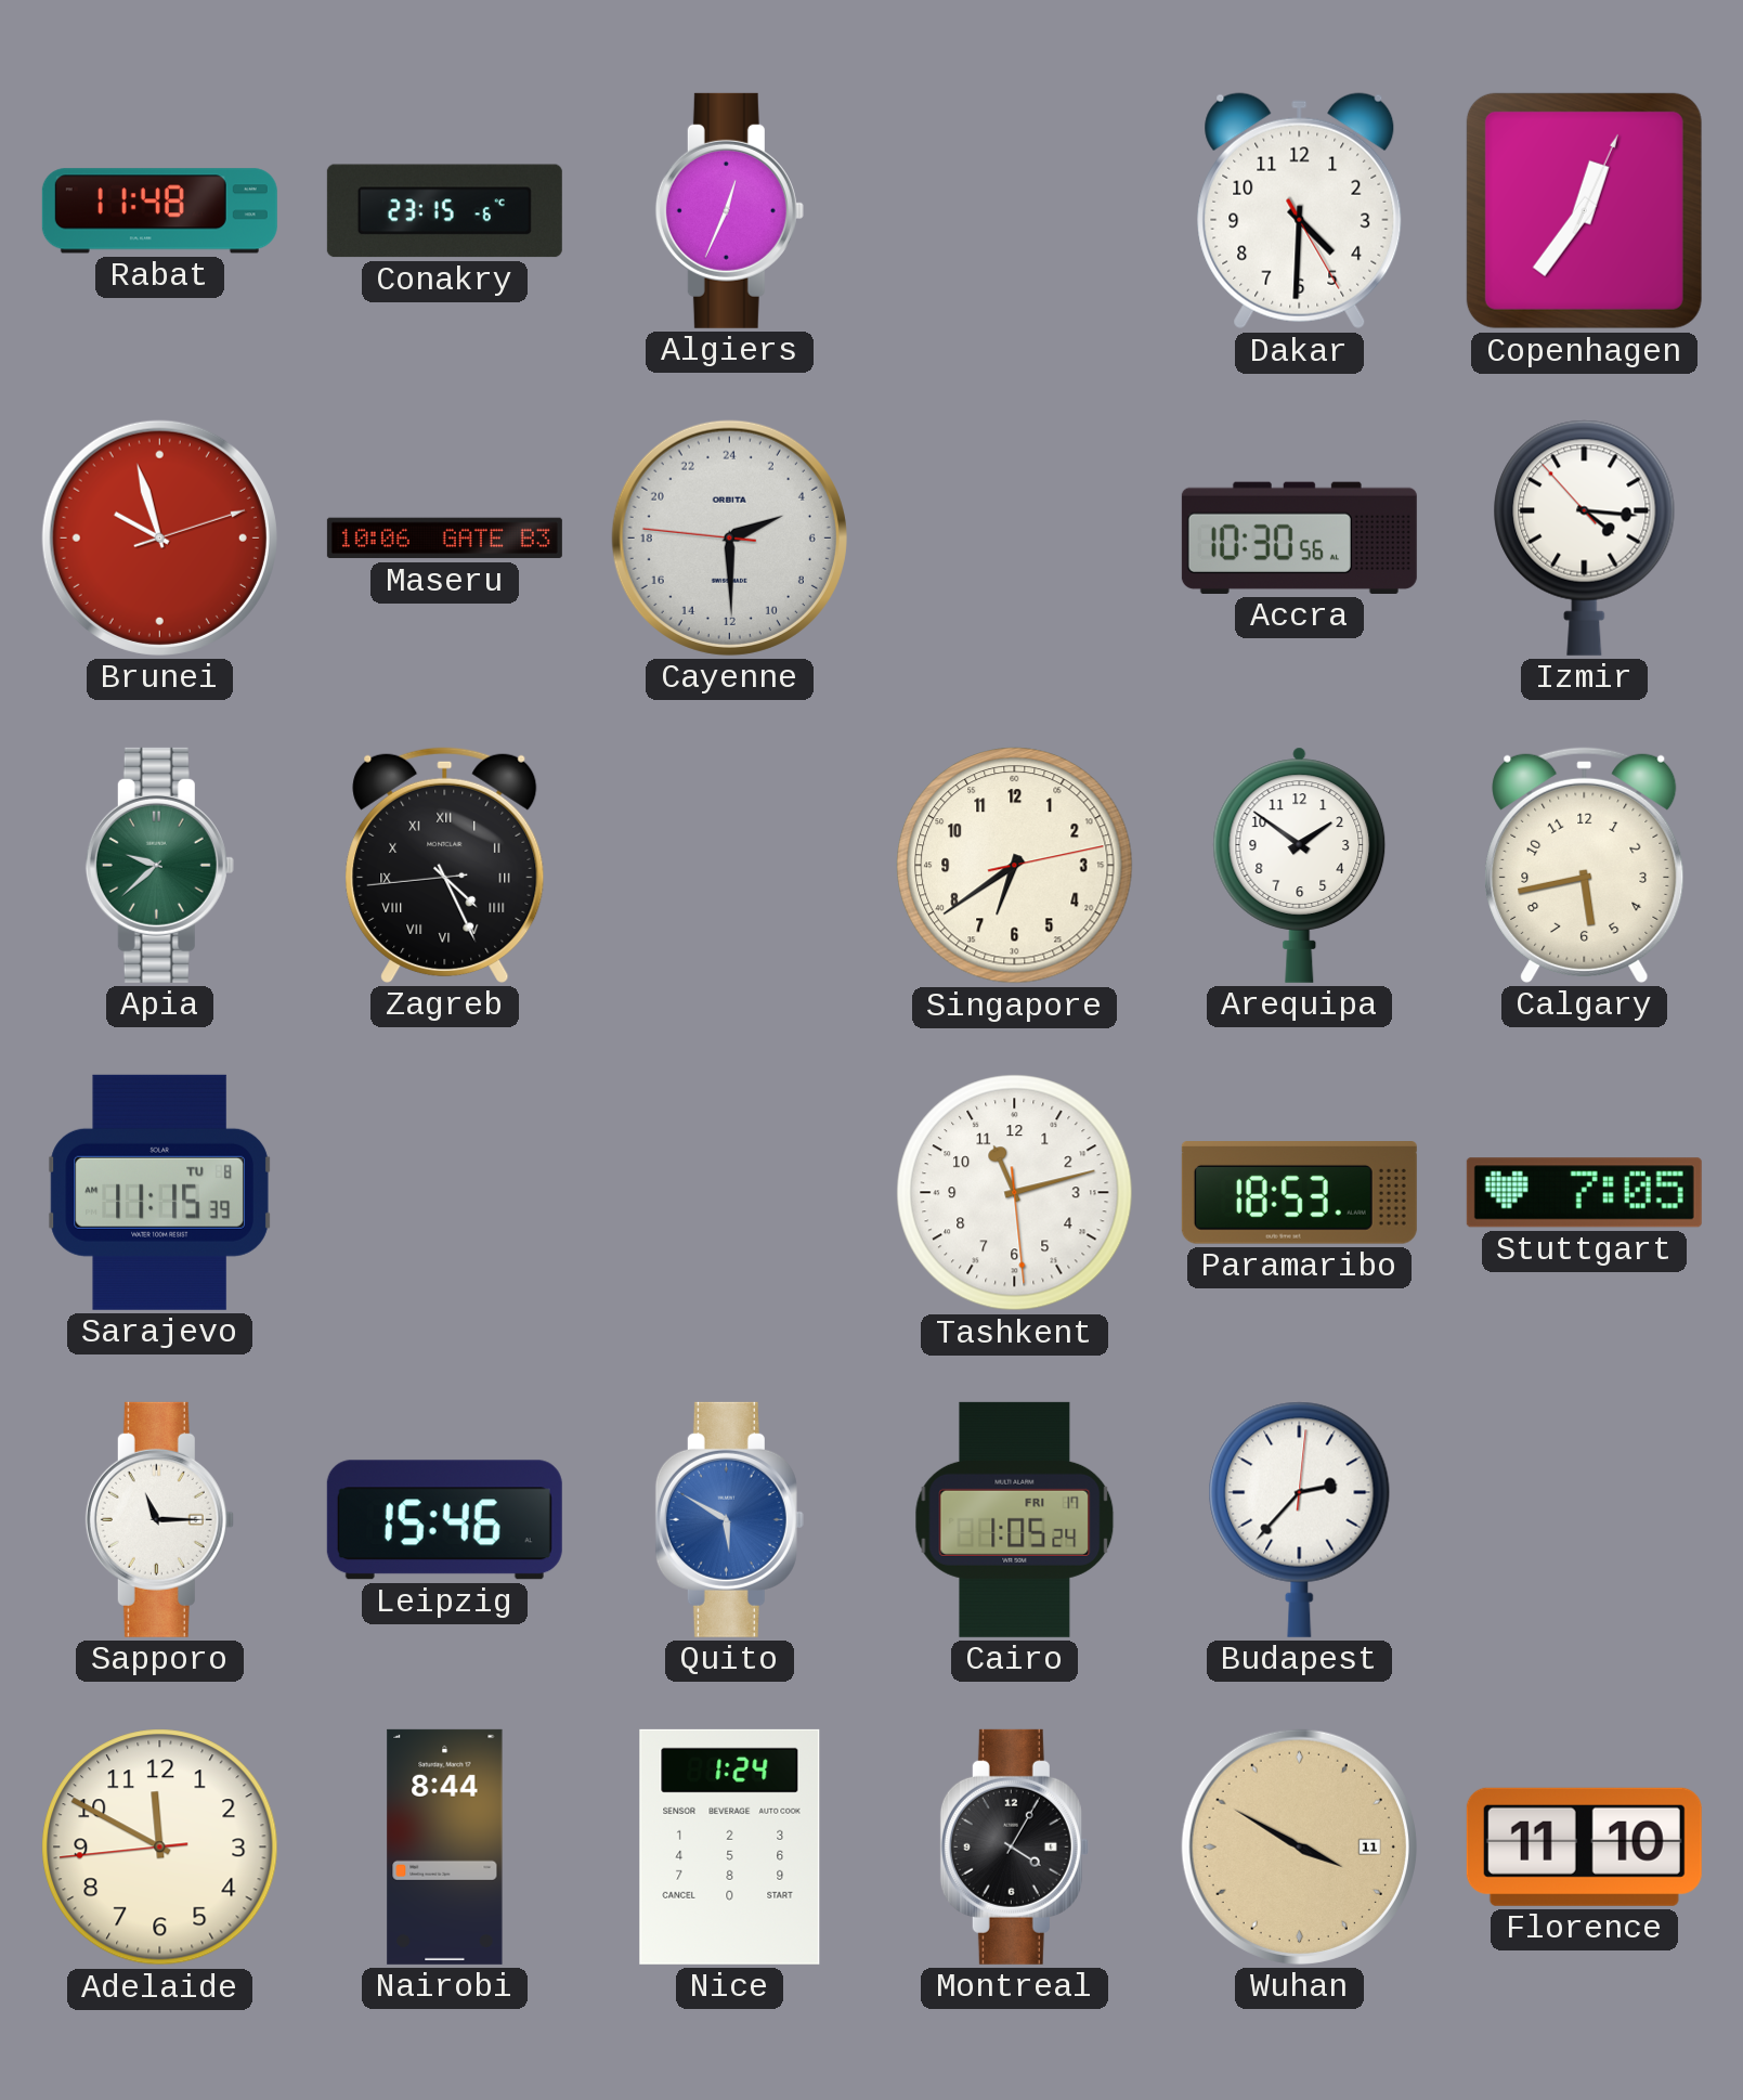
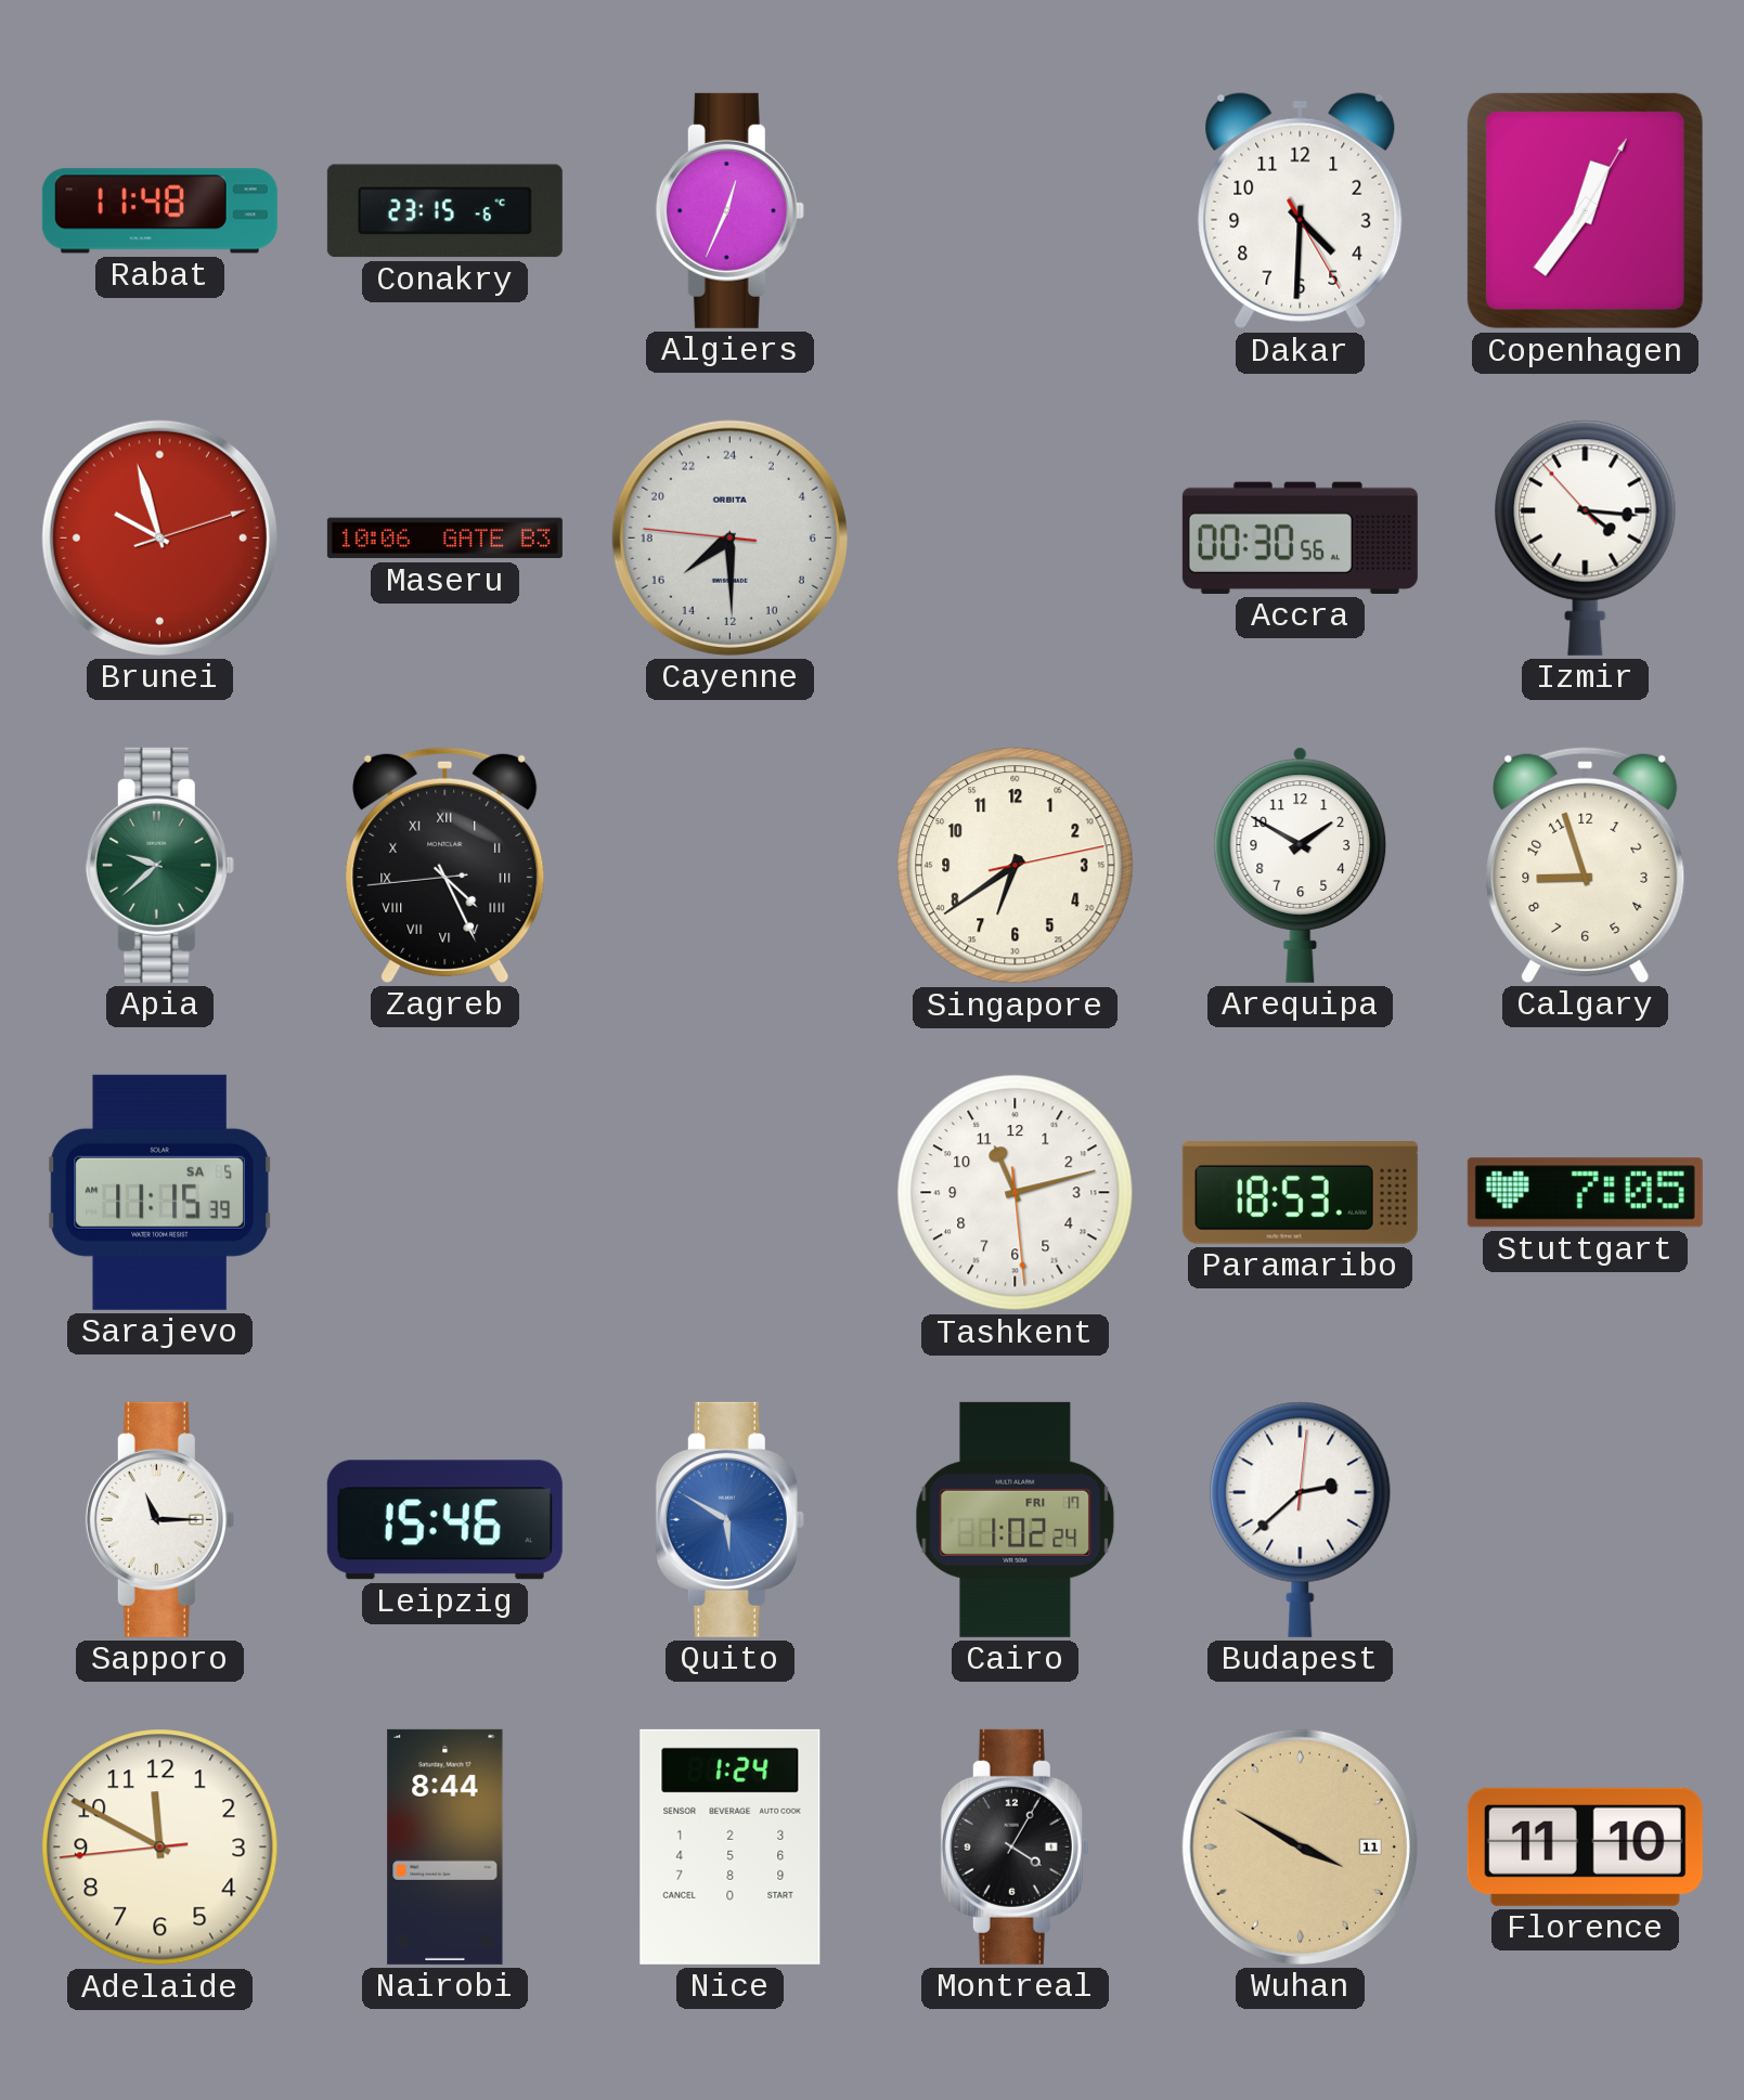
Copenhagen: 12:36:04 -> 12:36:05
Cayenne: 4:29 -> 15:29
Accra: 10:30 -> 00:30
Arequipa: 1:51 -> 1:50
Calgary: 5:43 -> 8:57
Sarajevo date: TU 8 -> SA 5
Cairo: 1:05 -> 1:02
Budapest: 2:37 -> 2:38
